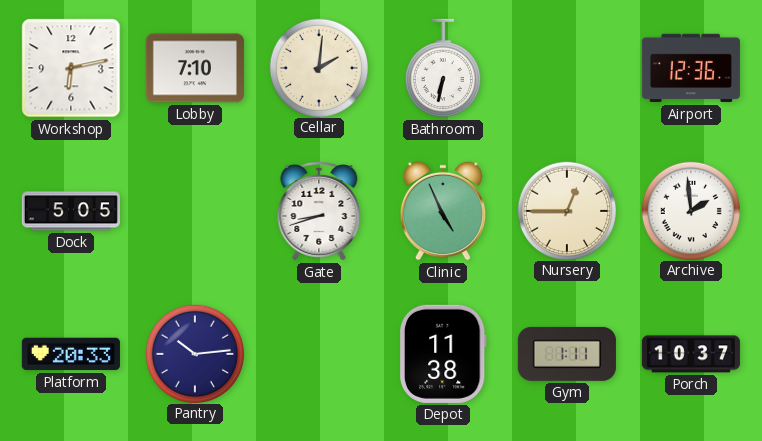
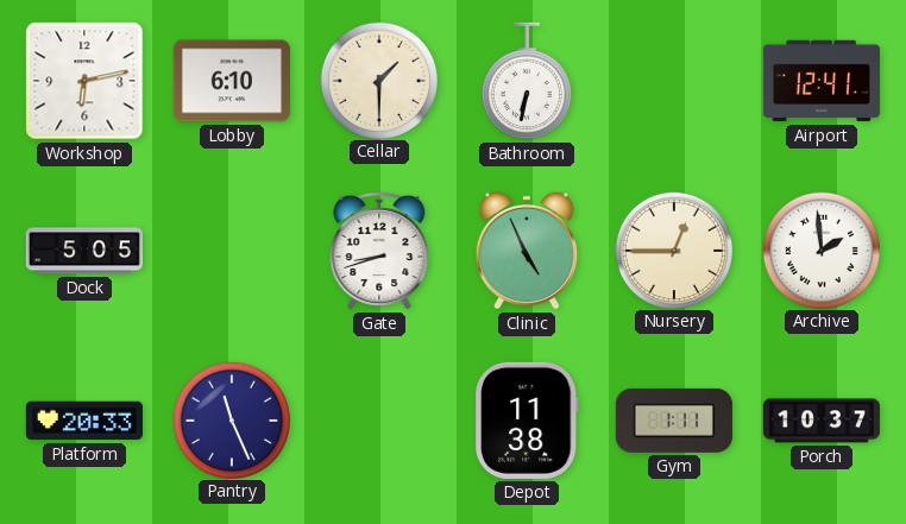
Lobby: 7:10 -> 6:10
Cellar: 2:01 -> 1:30
Airport: 12:36 -> 12:41
Pantry: 10:14 -> 11:26
